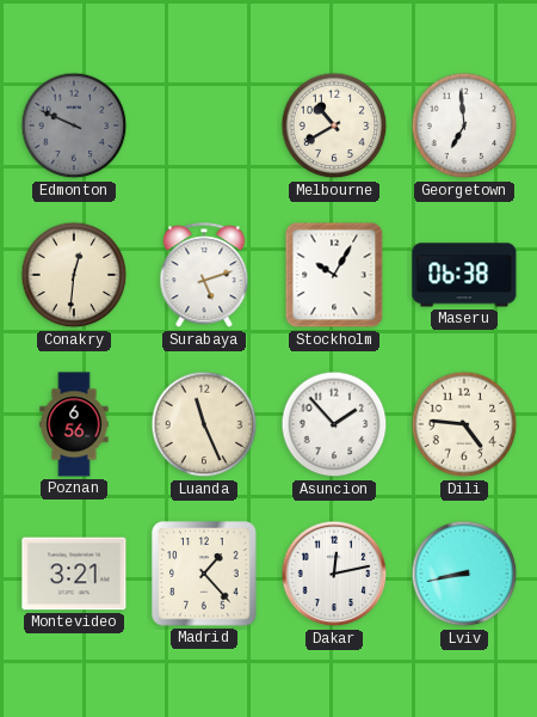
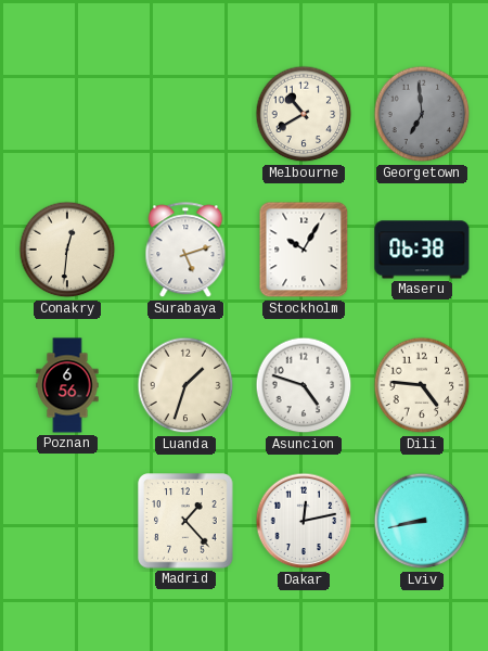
Edmonton: 9:49 -> none
Georgetown dial: white -> grey
Luanda: 11:26 -> 1:33
Asuncion: 1:53 -> 4:48
Montevideo: 3:21 -> none
